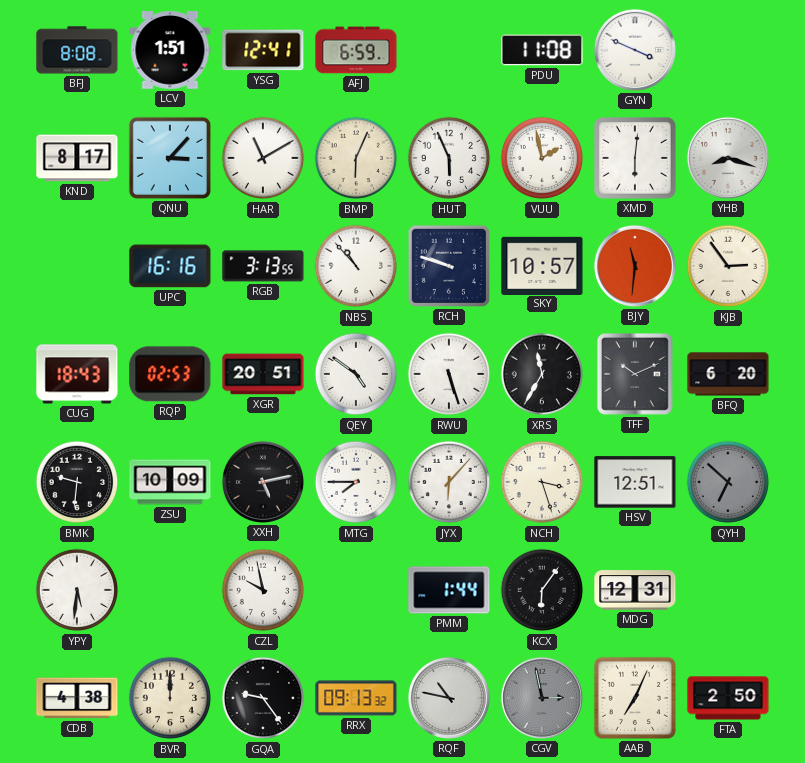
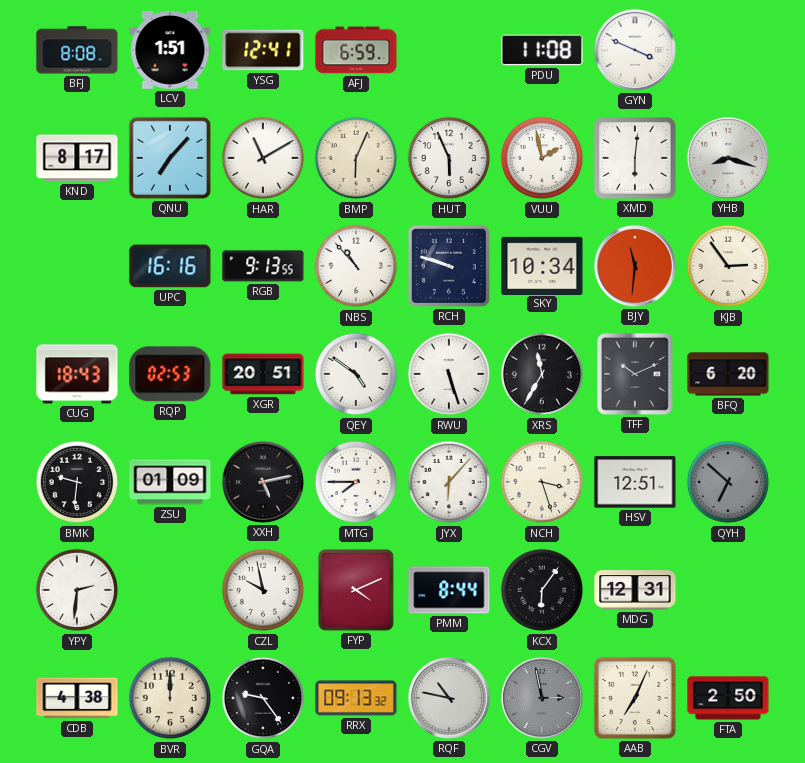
QNU: 3:07 -> 7:07
RGB: 3:13 -> 9:13
SKY: 10:57 -> 10:34
ZSU: 10:09 -> 01:09
YPY: 5:31 -> 2:31
FYP: none -> 4:11
PMM: 1:44 -> 8:44
